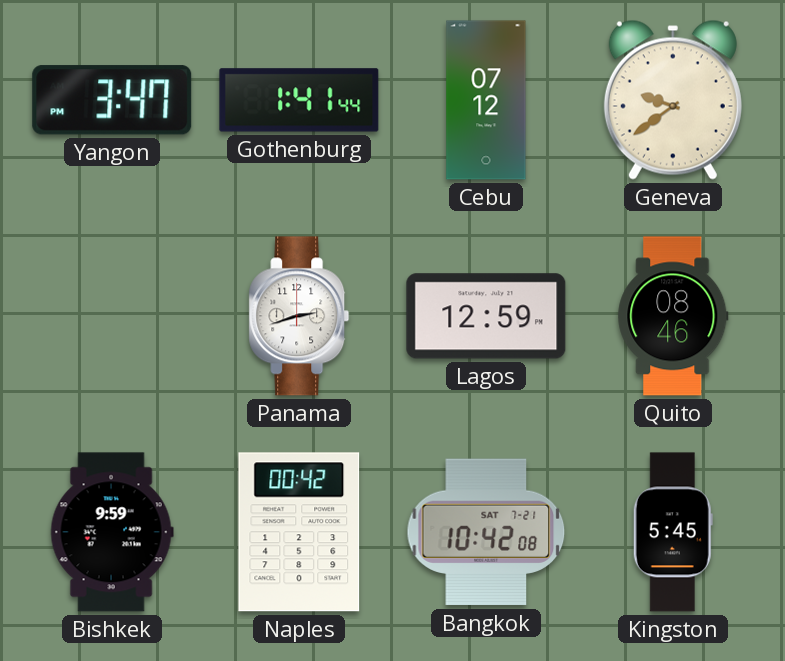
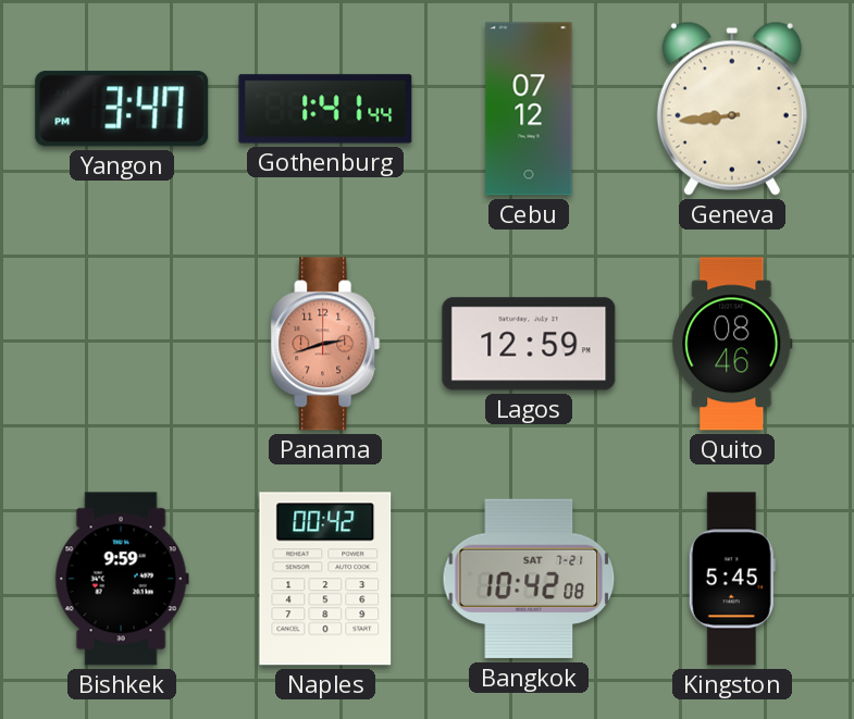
Geneva: 9:39 -> 8:44
Panama dial: white -> salmon
